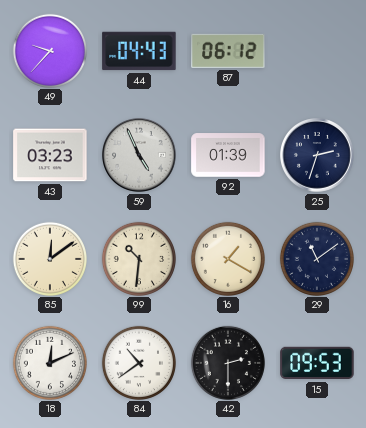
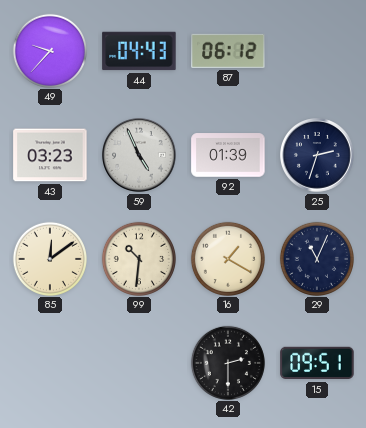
29: 11:09 -> 11:04
18: 12:11 -> none
84: 10:39 -> none
15: 09:53 -> 09:51
